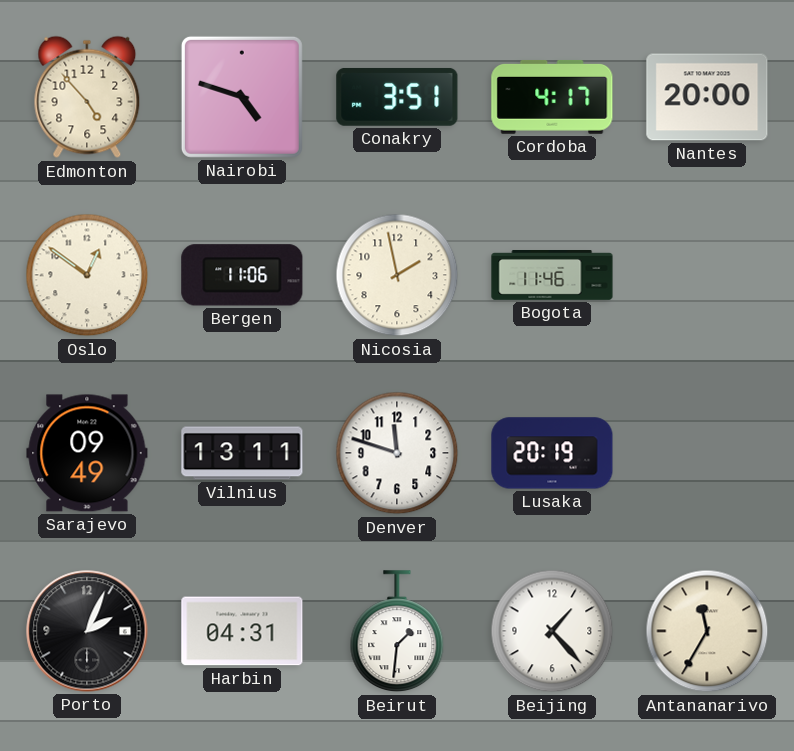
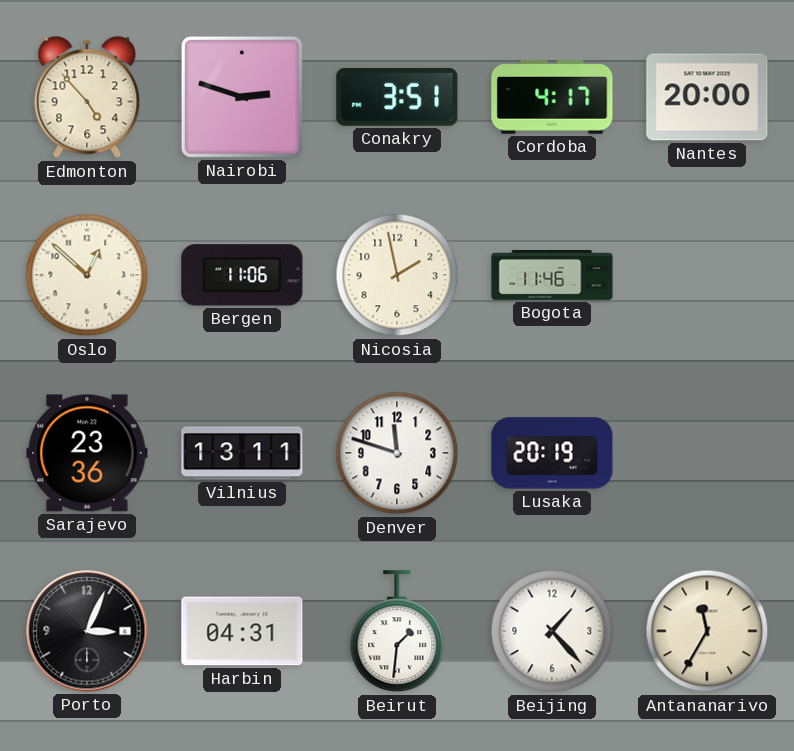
Nairobi: 4:48 -> 2:48
Oslo: 12:51 -> 12:52
Sarajevo: 09:49 -> 23:36
Porto: 2:04 -> 3:04
